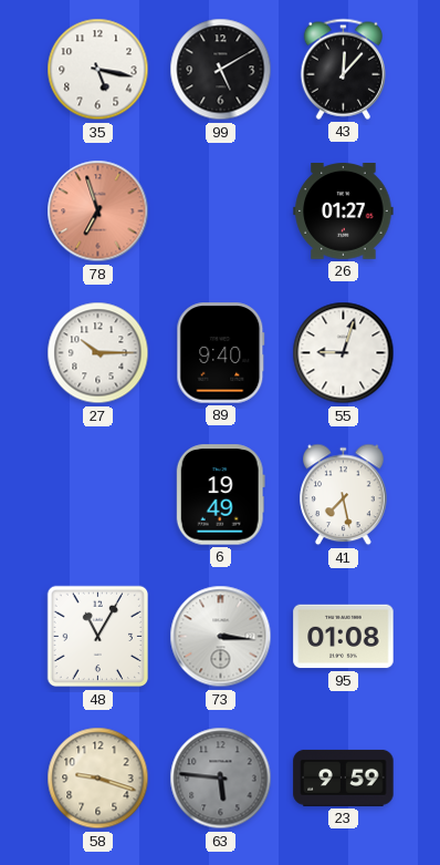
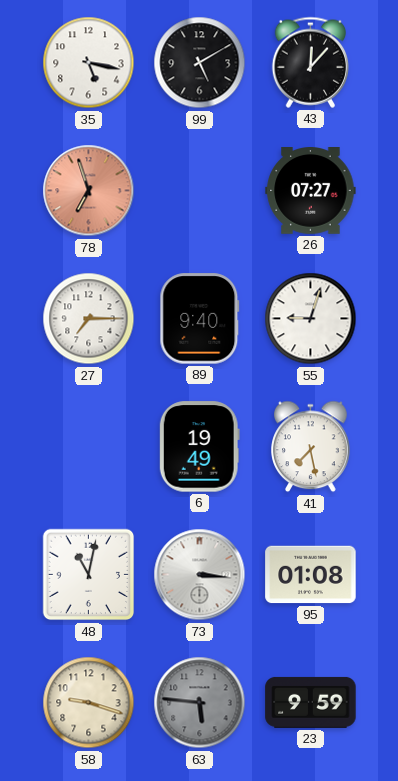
26: 01:27 -> 07:27
27: 10:15 -> 7:15
48: 11:05 -> 11:02
